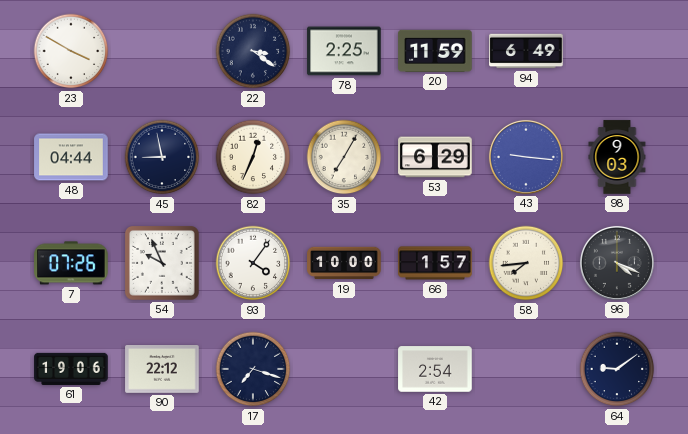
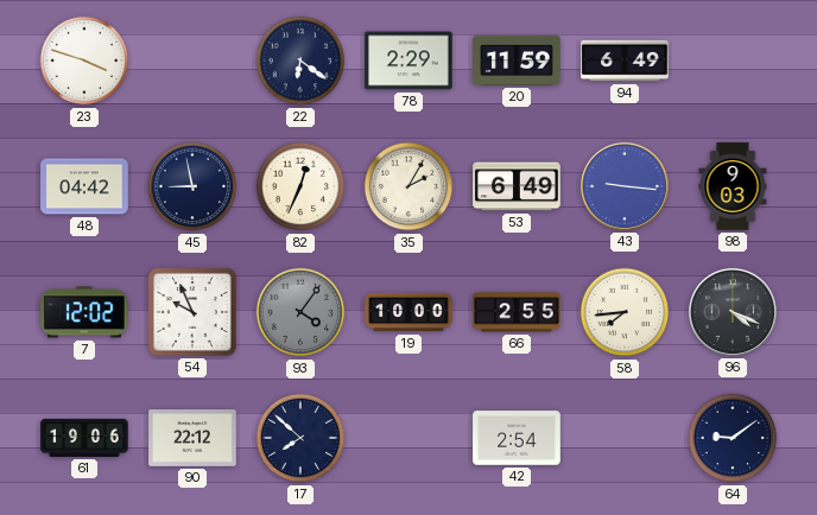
23: 3:50 -> 3:48
22: 3:21 -> 6:21
78: 2:25 -> 2:29
48: 04:44 -> 04:42
35: 7:05 -> 2:05
53: 6:29 -> 6:49
7: 07:26 -> 12:02
93 dial: white -> grey
66: 1:57 -> 2:55
17: 7:18 -> 7:52
